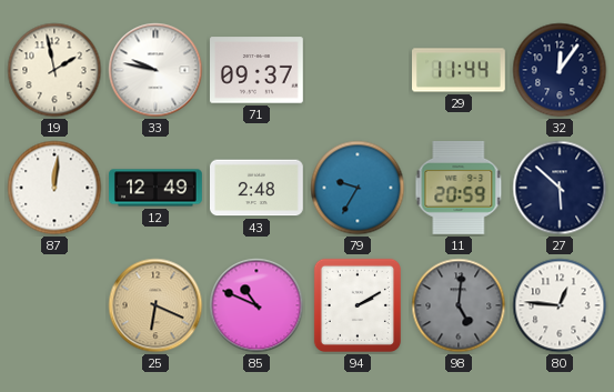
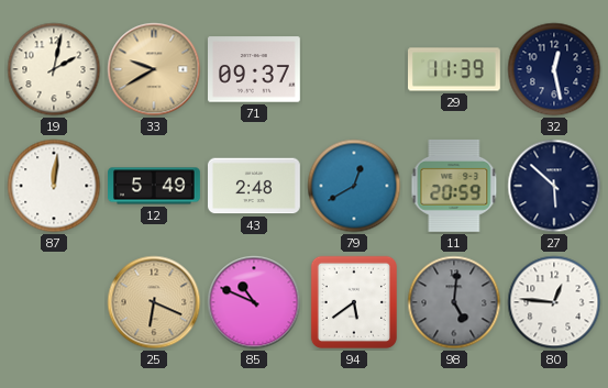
19: 1:58 -> 2:02
33: 9:47 -> 9:40
33 dial: white -> champagne
29: 11:44 -> 11:39
32: 12:06 -> 12:28
12: 12:49 -> 5:49
79: 9:35 -> 12:40
94: 2:10 -> 5:39
